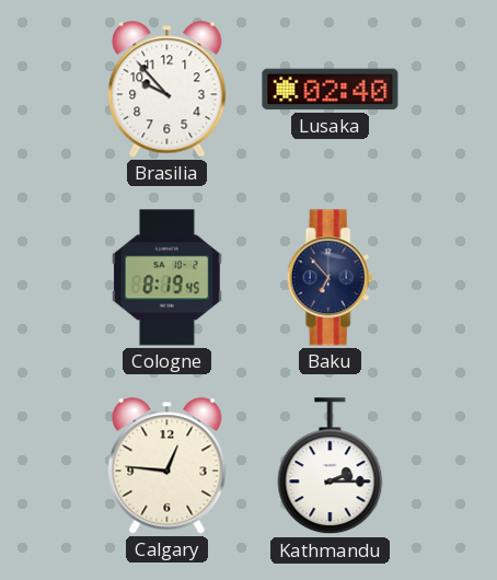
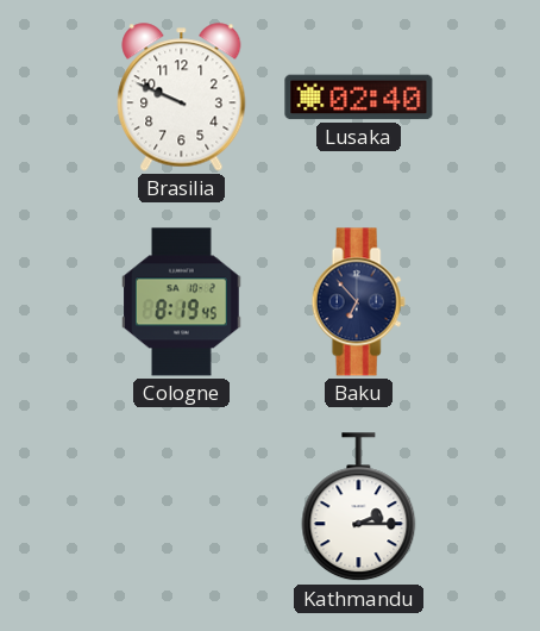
Brasilia: 9:53 -> 9:49
Calgary: 12:46 -> none
